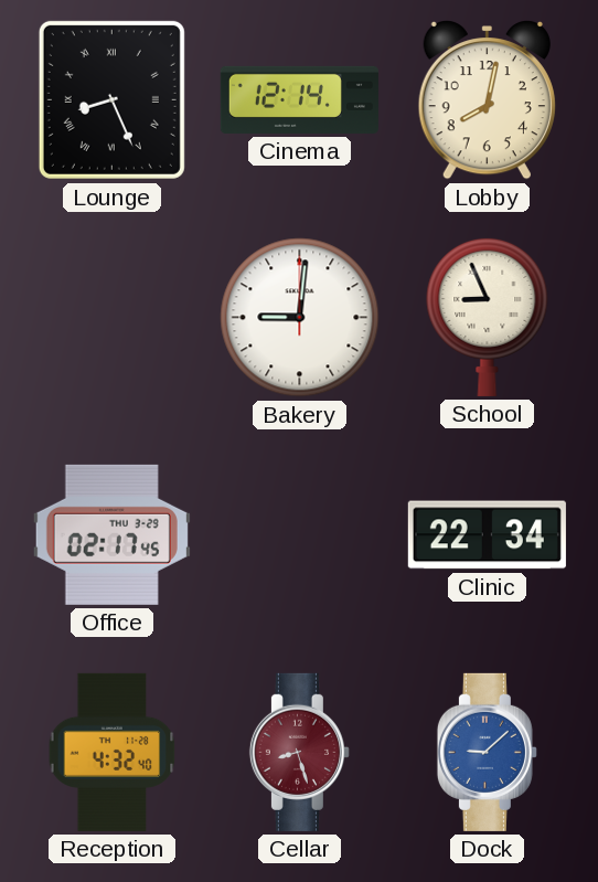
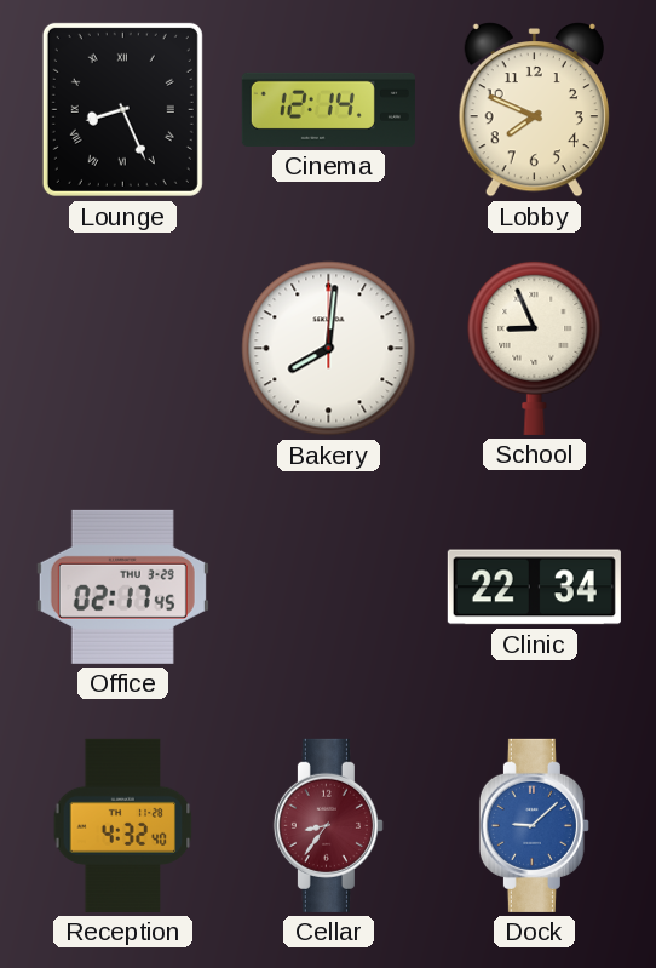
Lobby: 8:02 -> 7:49
Bakery: 9:01 -> 8:01
Cellar: 8:27 -> 8:36
